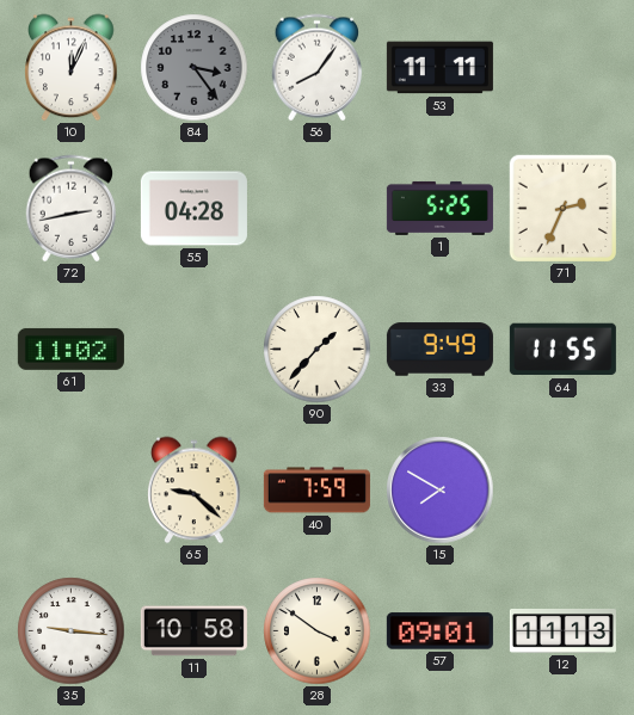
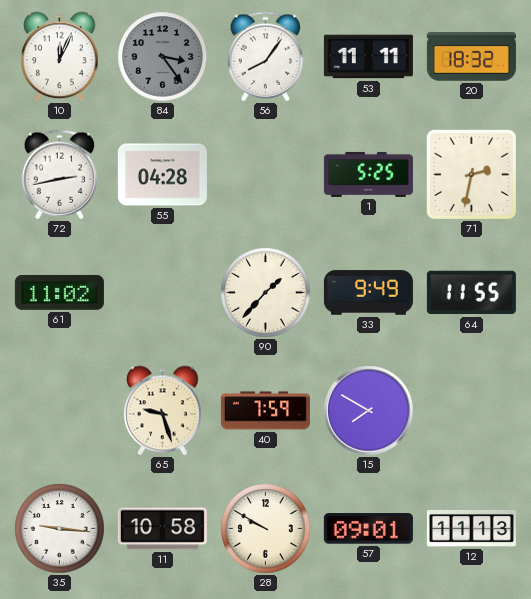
20: none -> 18:32
71: 2:34 -> 2:32
65: 9:22 -> 9:27
28: 3:51 -> 9:50
